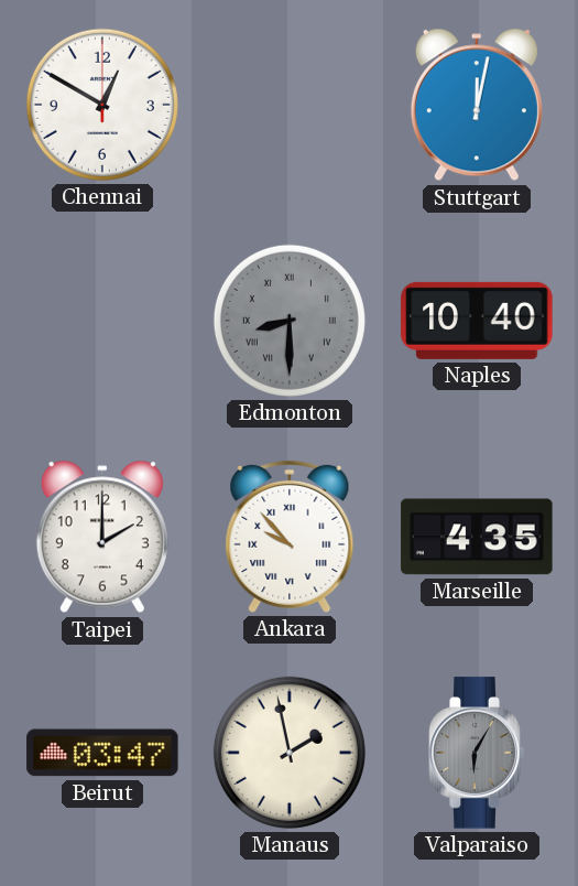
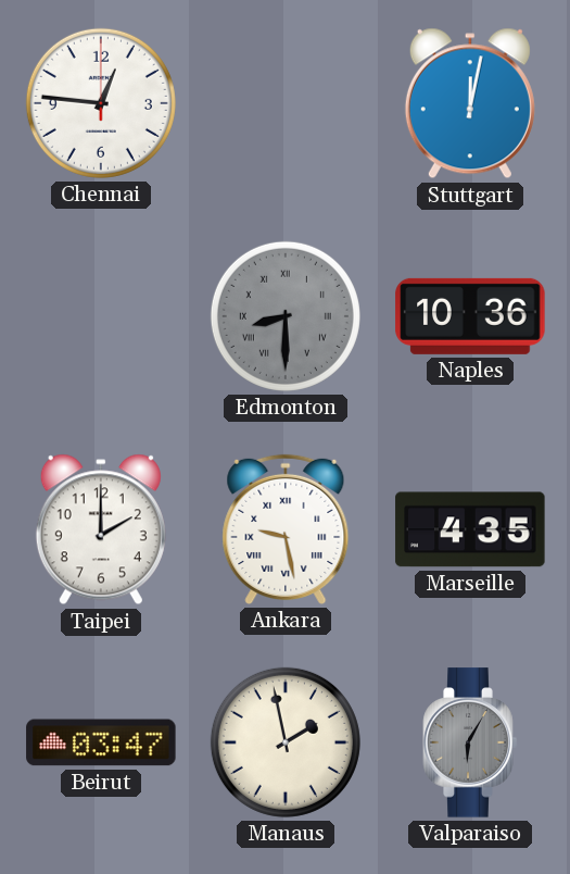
Chennai: 12:50 -> 12:46
Naples: 10:40 -> 10:36
Ankara: 9:53 -> 9:28
